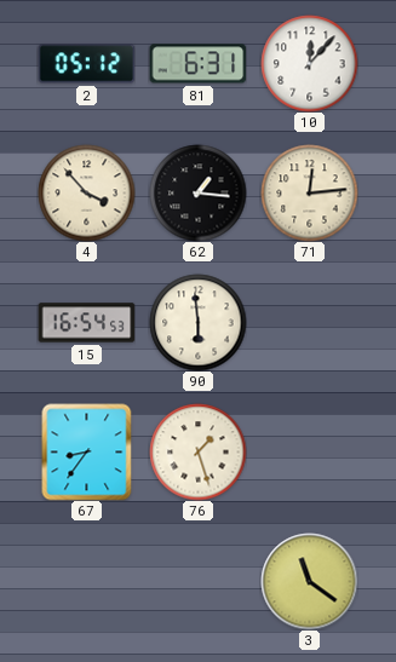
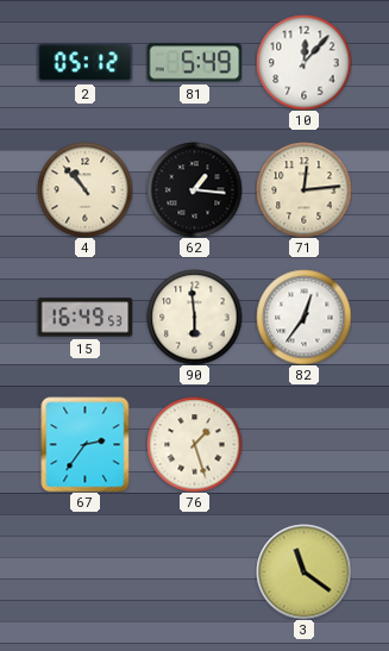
81: 6:31 -> 5:49
4: 3:53 -> 10:53
15: 16:54 -> 16:49
82: none -> 12:36
67: 8:36 -> 2:36
